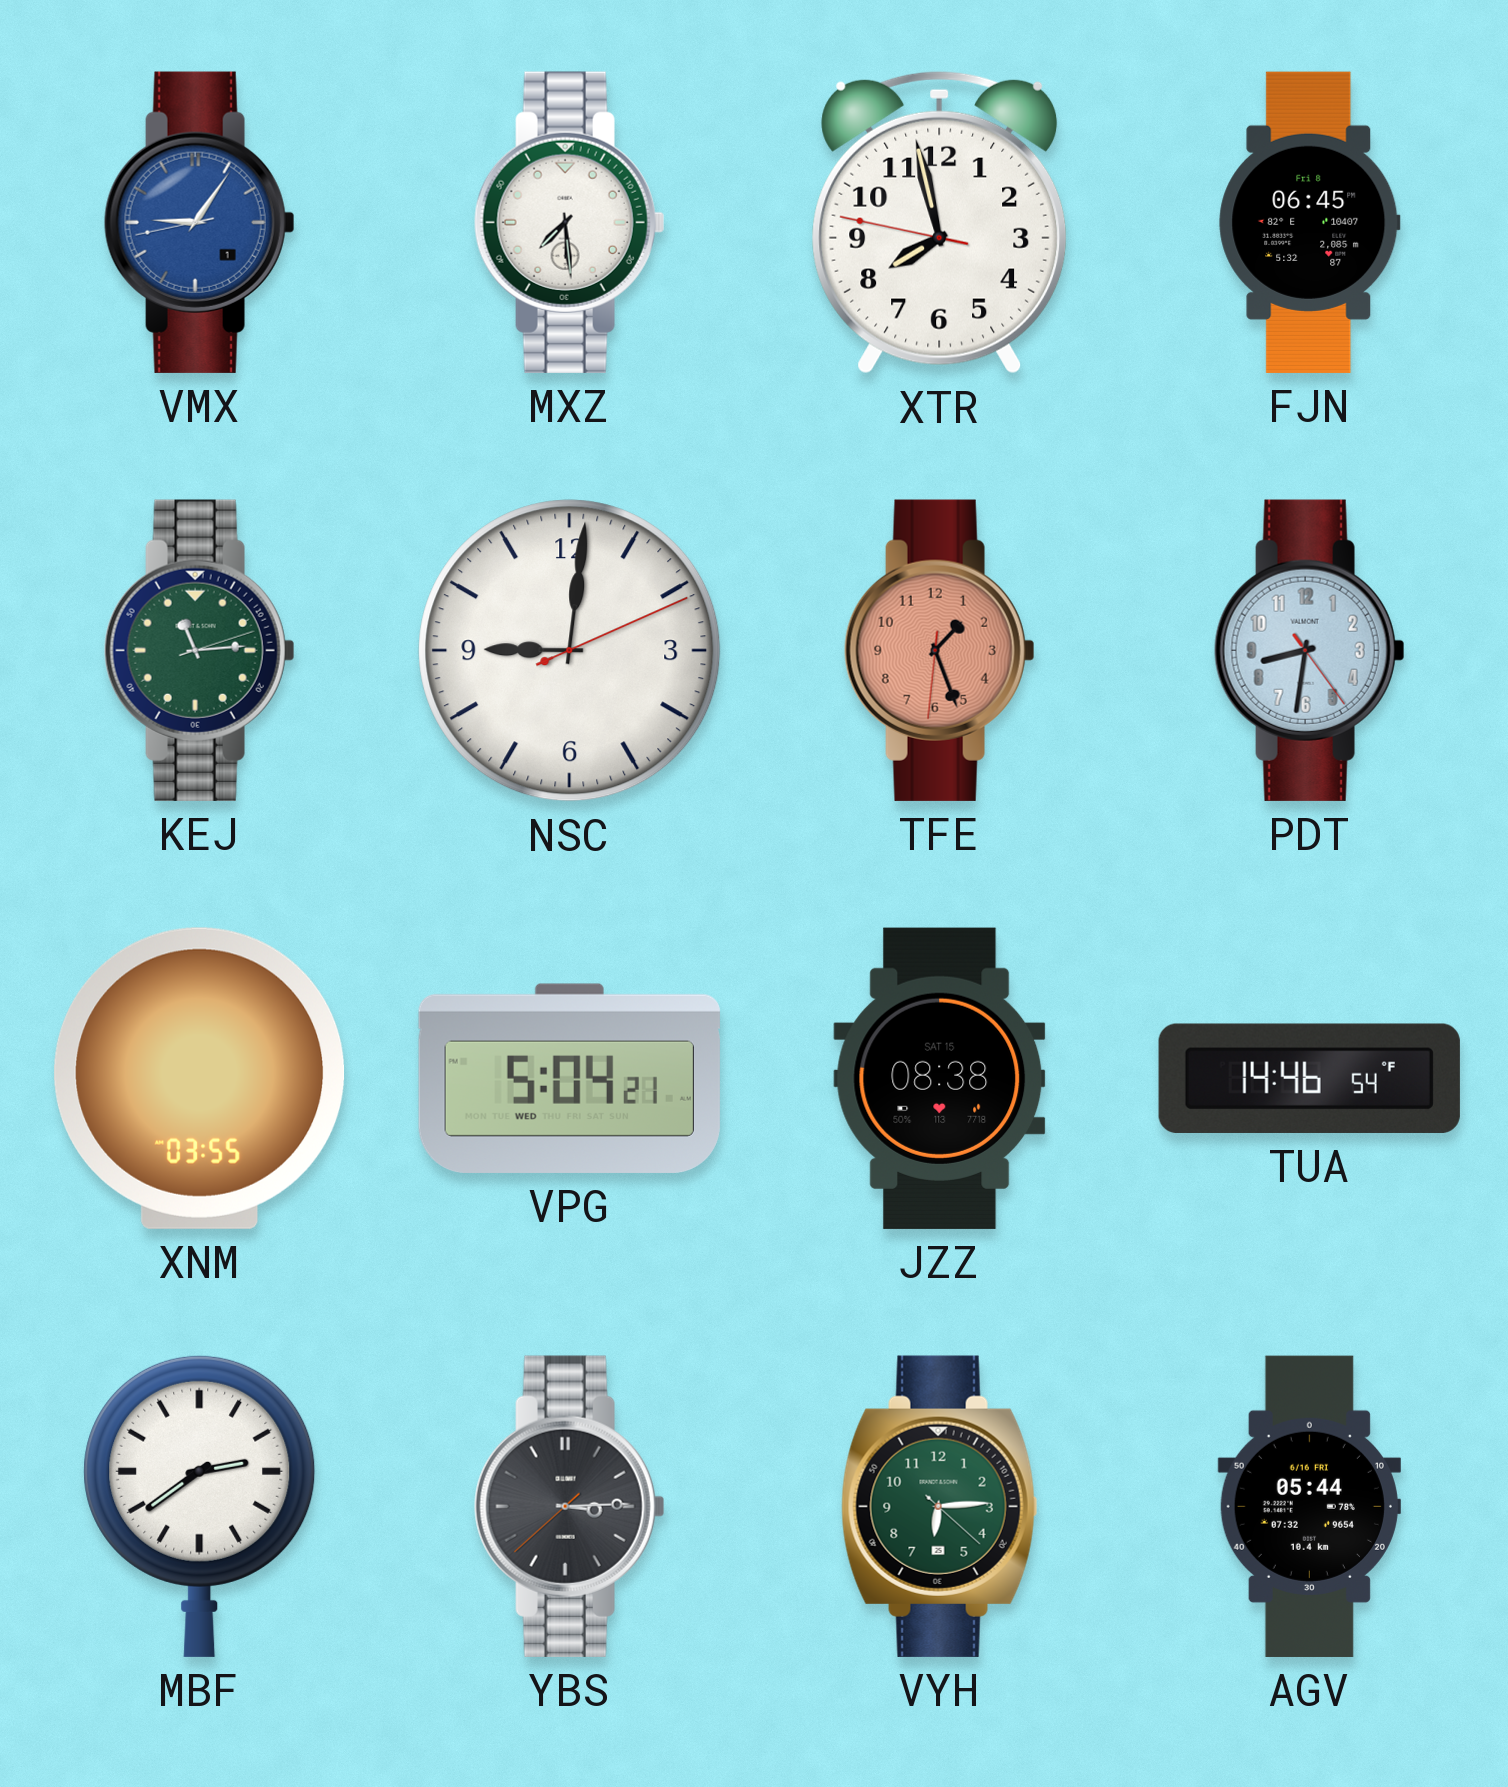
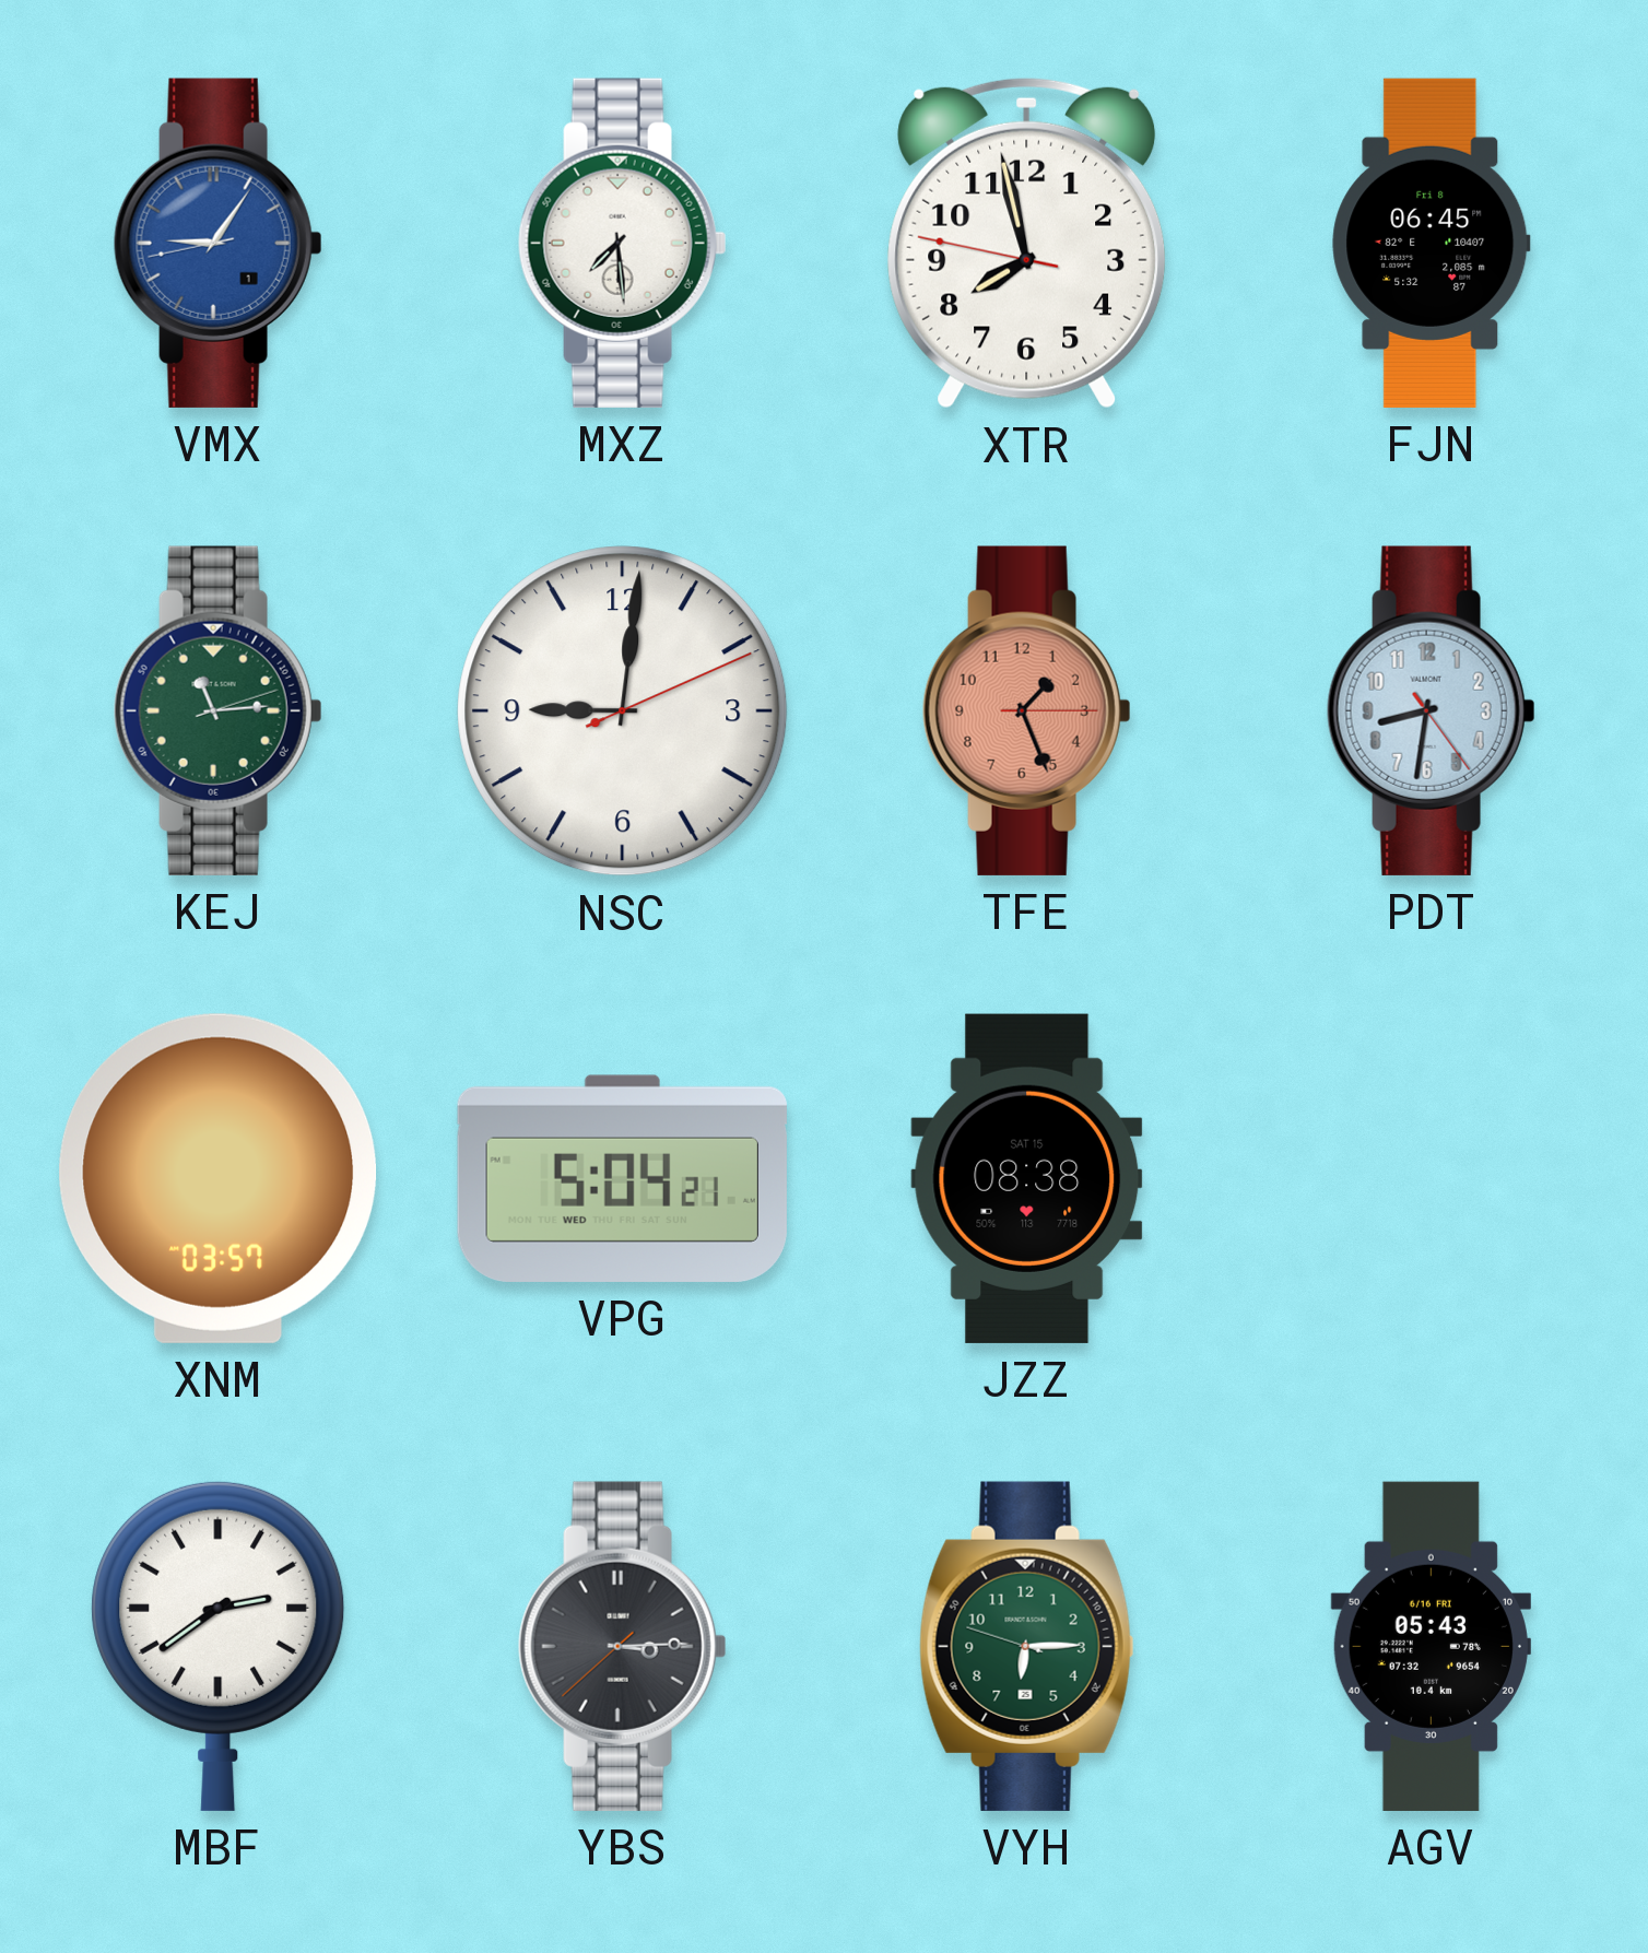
TFE: 1:26:31 -> 1:26:15
XNM: 03:55 -> 03:57
TUA: 14:46 -> none
VYH: 6:14:22 -> 6:14:48
AGV: 05:44 -> 05:43
